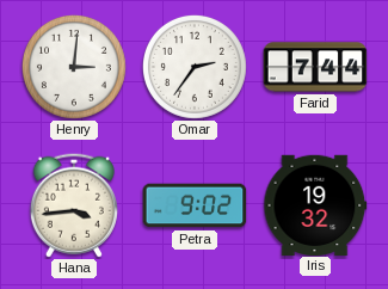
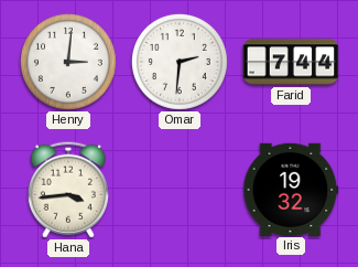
Omar: 2:36 -> 2:31
Petra: 9:02 -> none
